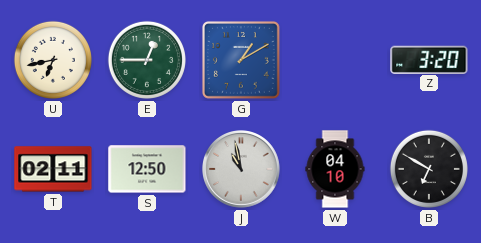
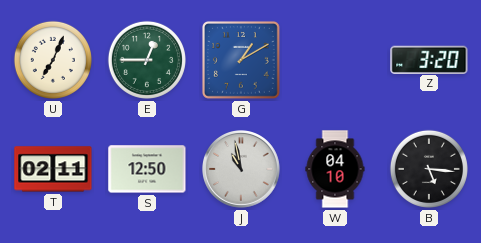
U: 6:43 -> 7:04
B: 6:50 -> 5:16
